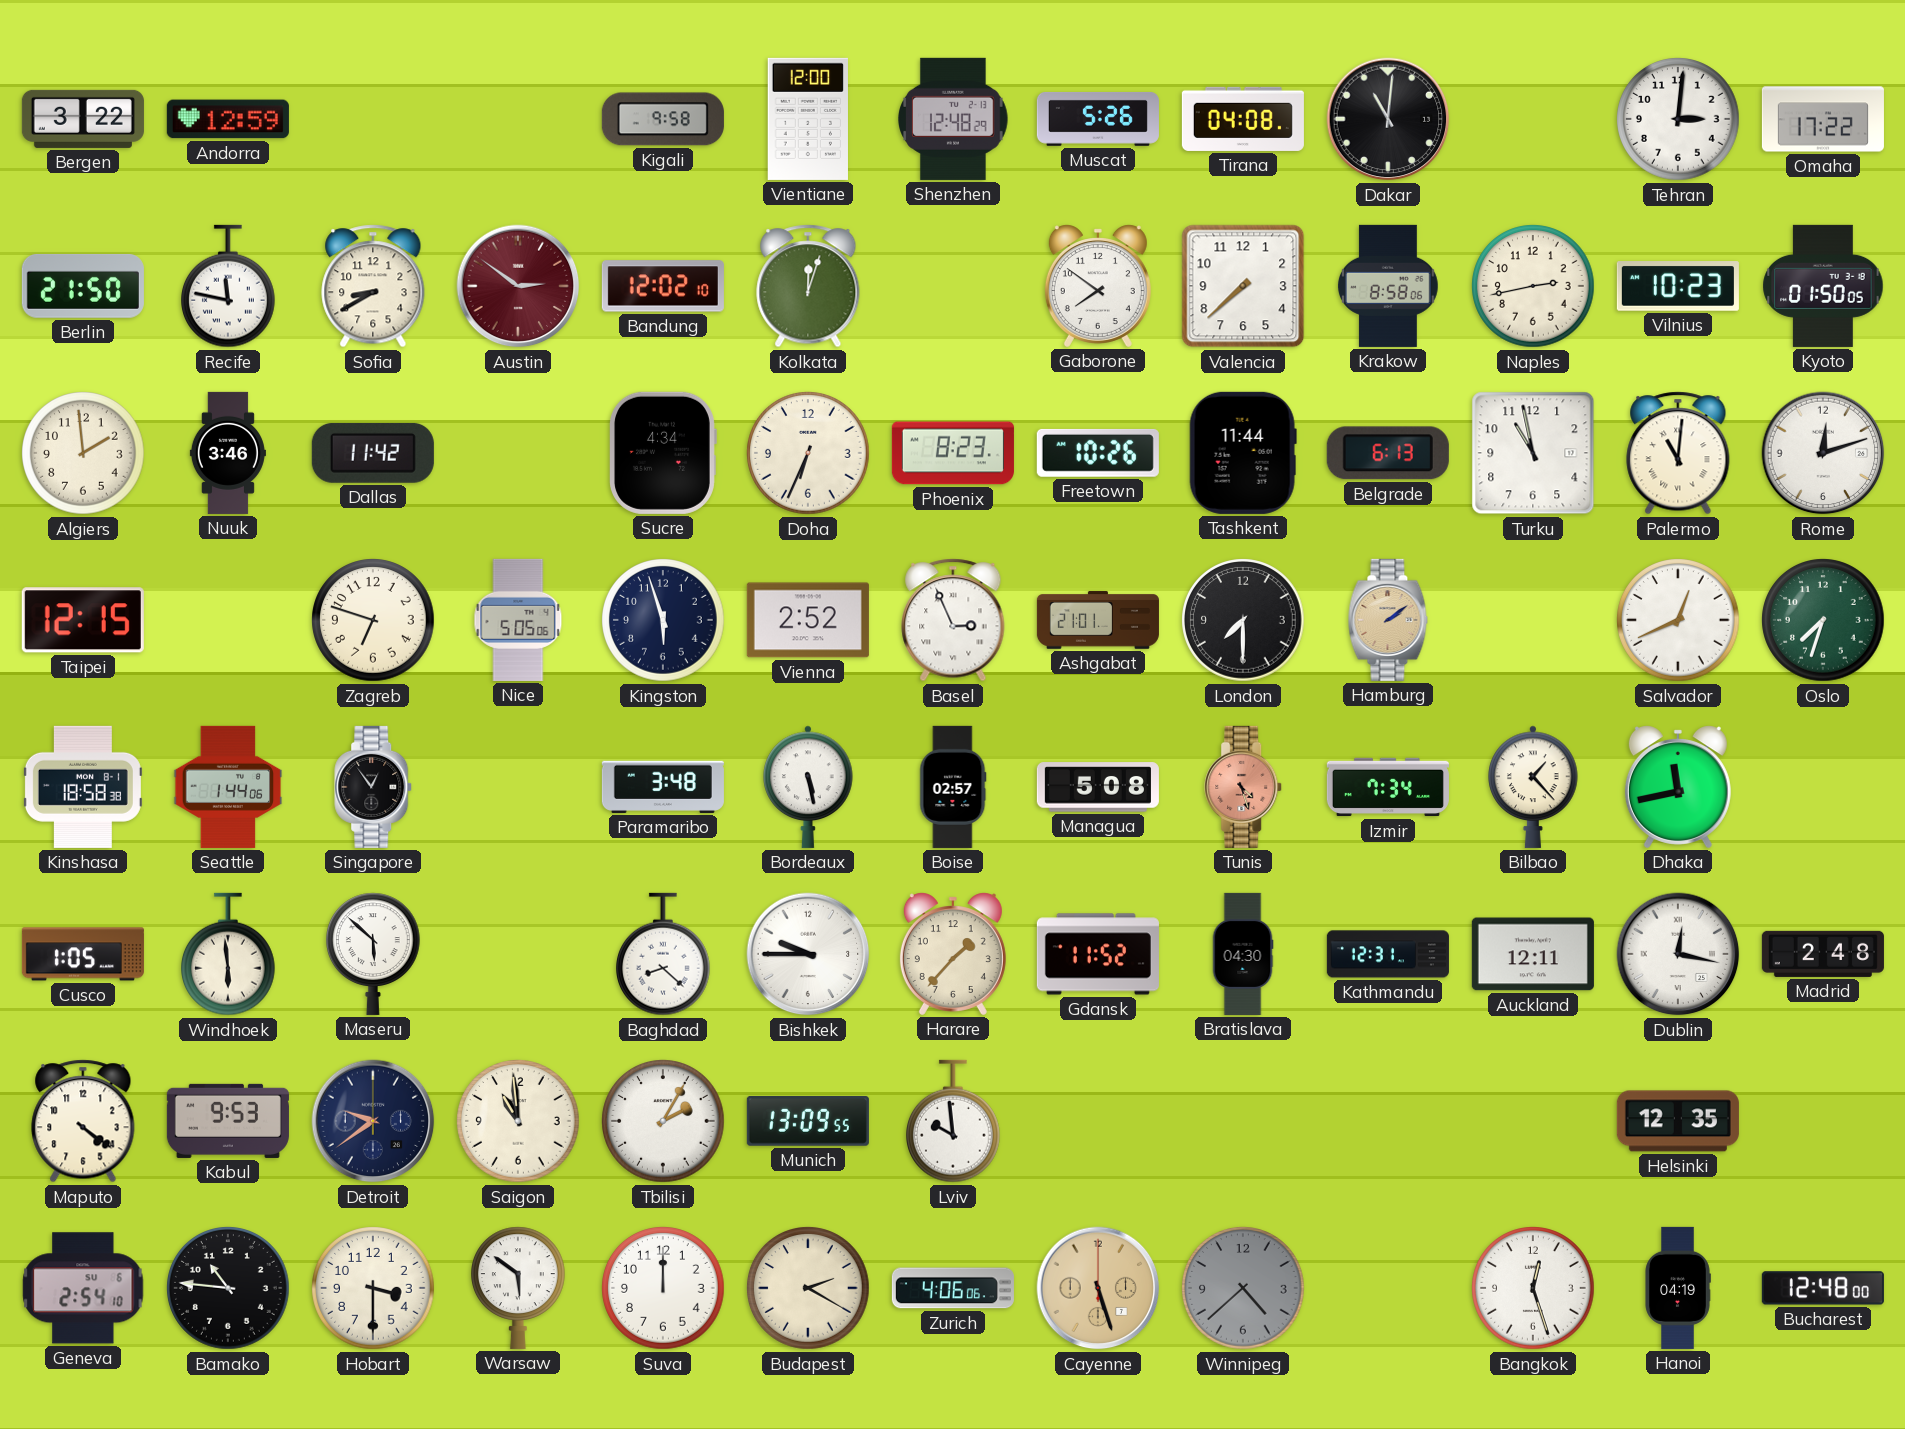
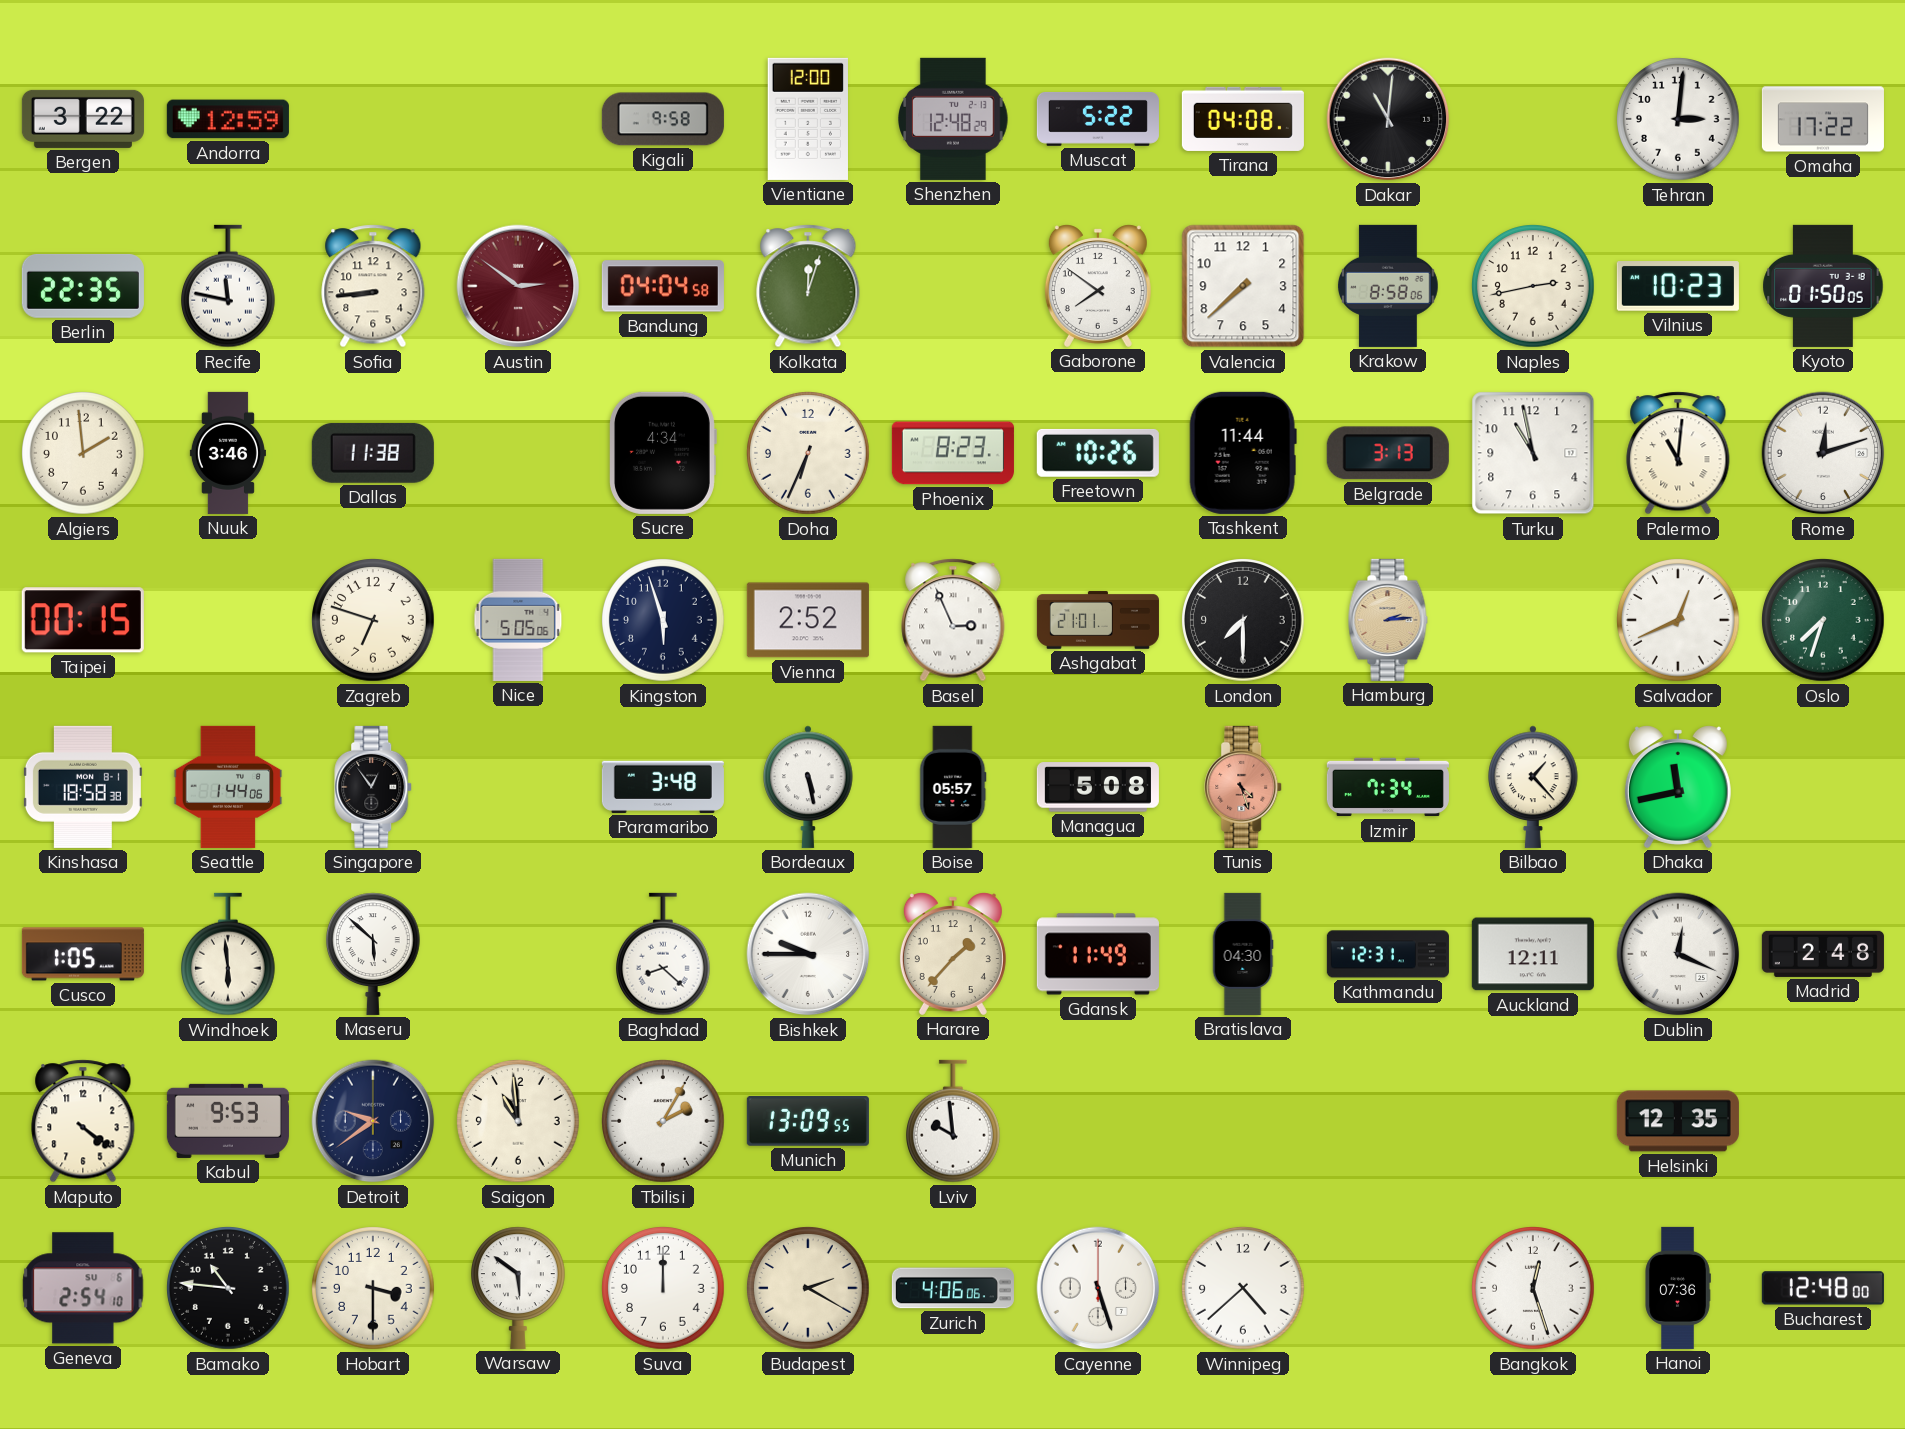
Muscat: 5:26 -> 5:22
Berlin: 21:50 -> 22:35
Sofia: 8:40 -> 8:44
Bandung: 12:02 -> 04:04
Dallas: 11:42 -> 11:38
Belgrade: 6:13 -> 3:13
Taipei: 12:15 -> 00:15
Hamburg: 2:09 -> 2:14
Boise: 02:57 -> 05:57
Gdansk: 11:52 -> 11:49
Dublin: 12:17 -> 12:19
Cayenne dial: champagne -> white
Winnipeg dial: grey -> white
Hanoi: 04:19 -> 07:36
